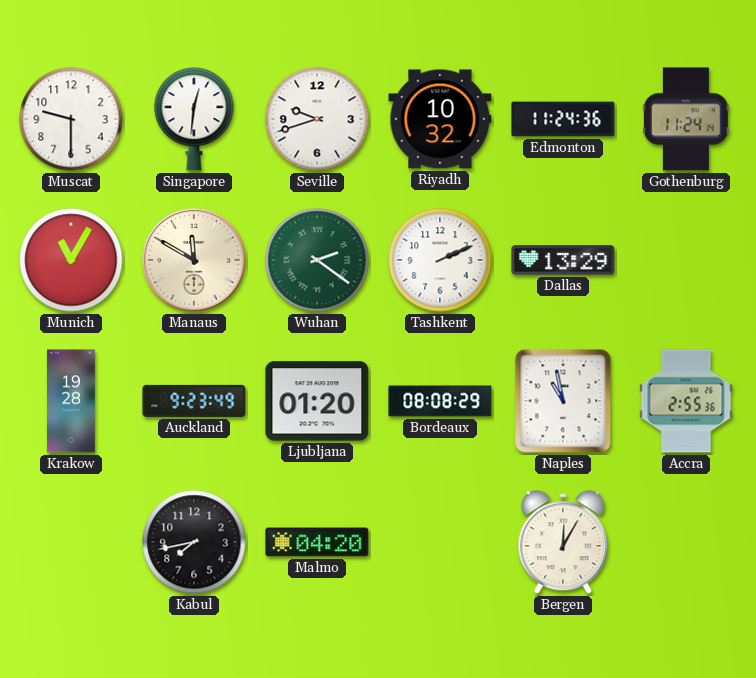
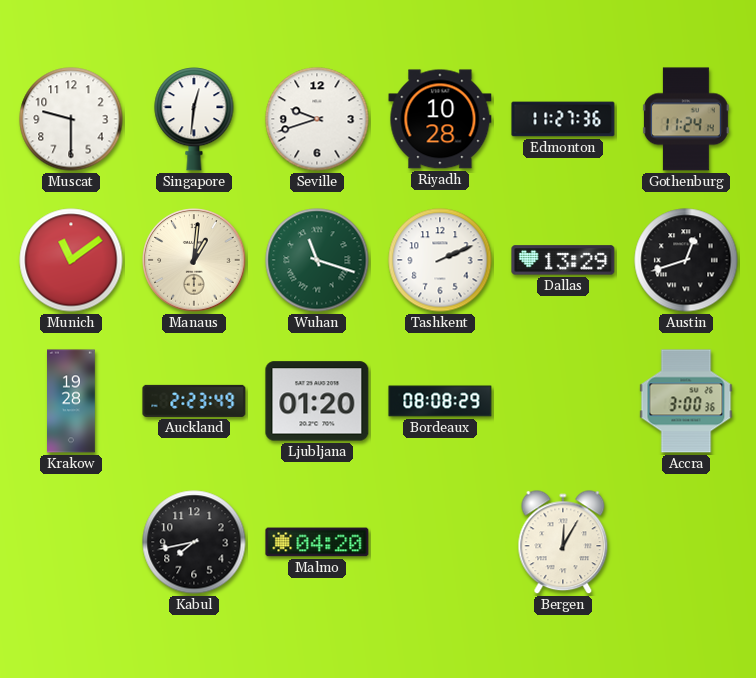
Riyadh: 10:32 -> 10:28
Edmonton: 11:24 -> 11:27
Munich: 11:05 -> 11:09
Manaus: 11:50 -> 1:01
Wuhan: 2:21 -> 11:18
Austin: none -> 12:42
Auckland: 9:23 -> 2:23
Naples: 10:58 -> none
Accra: 2:55 -> 3:00
